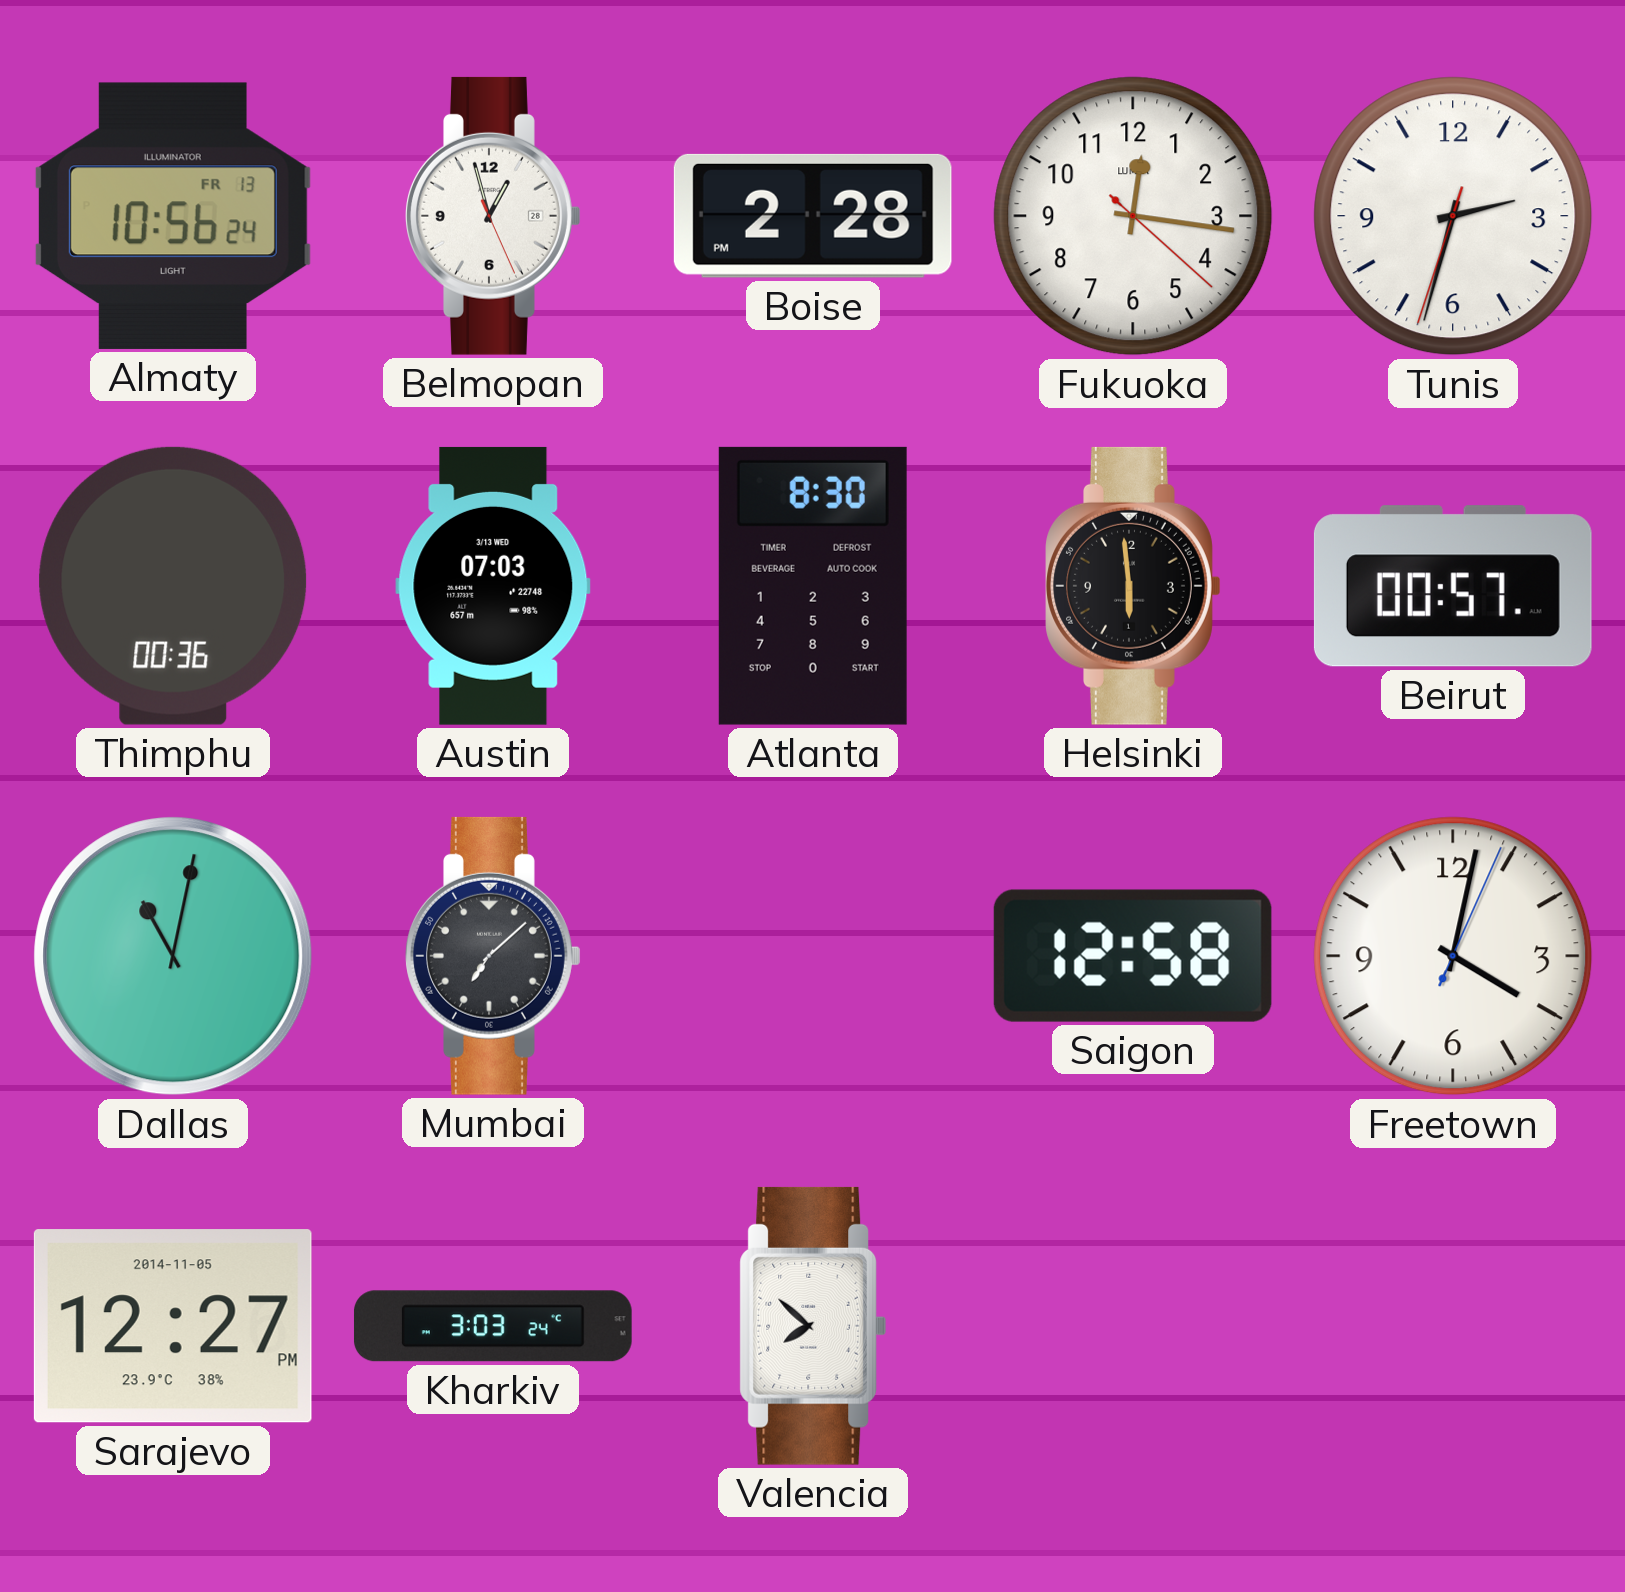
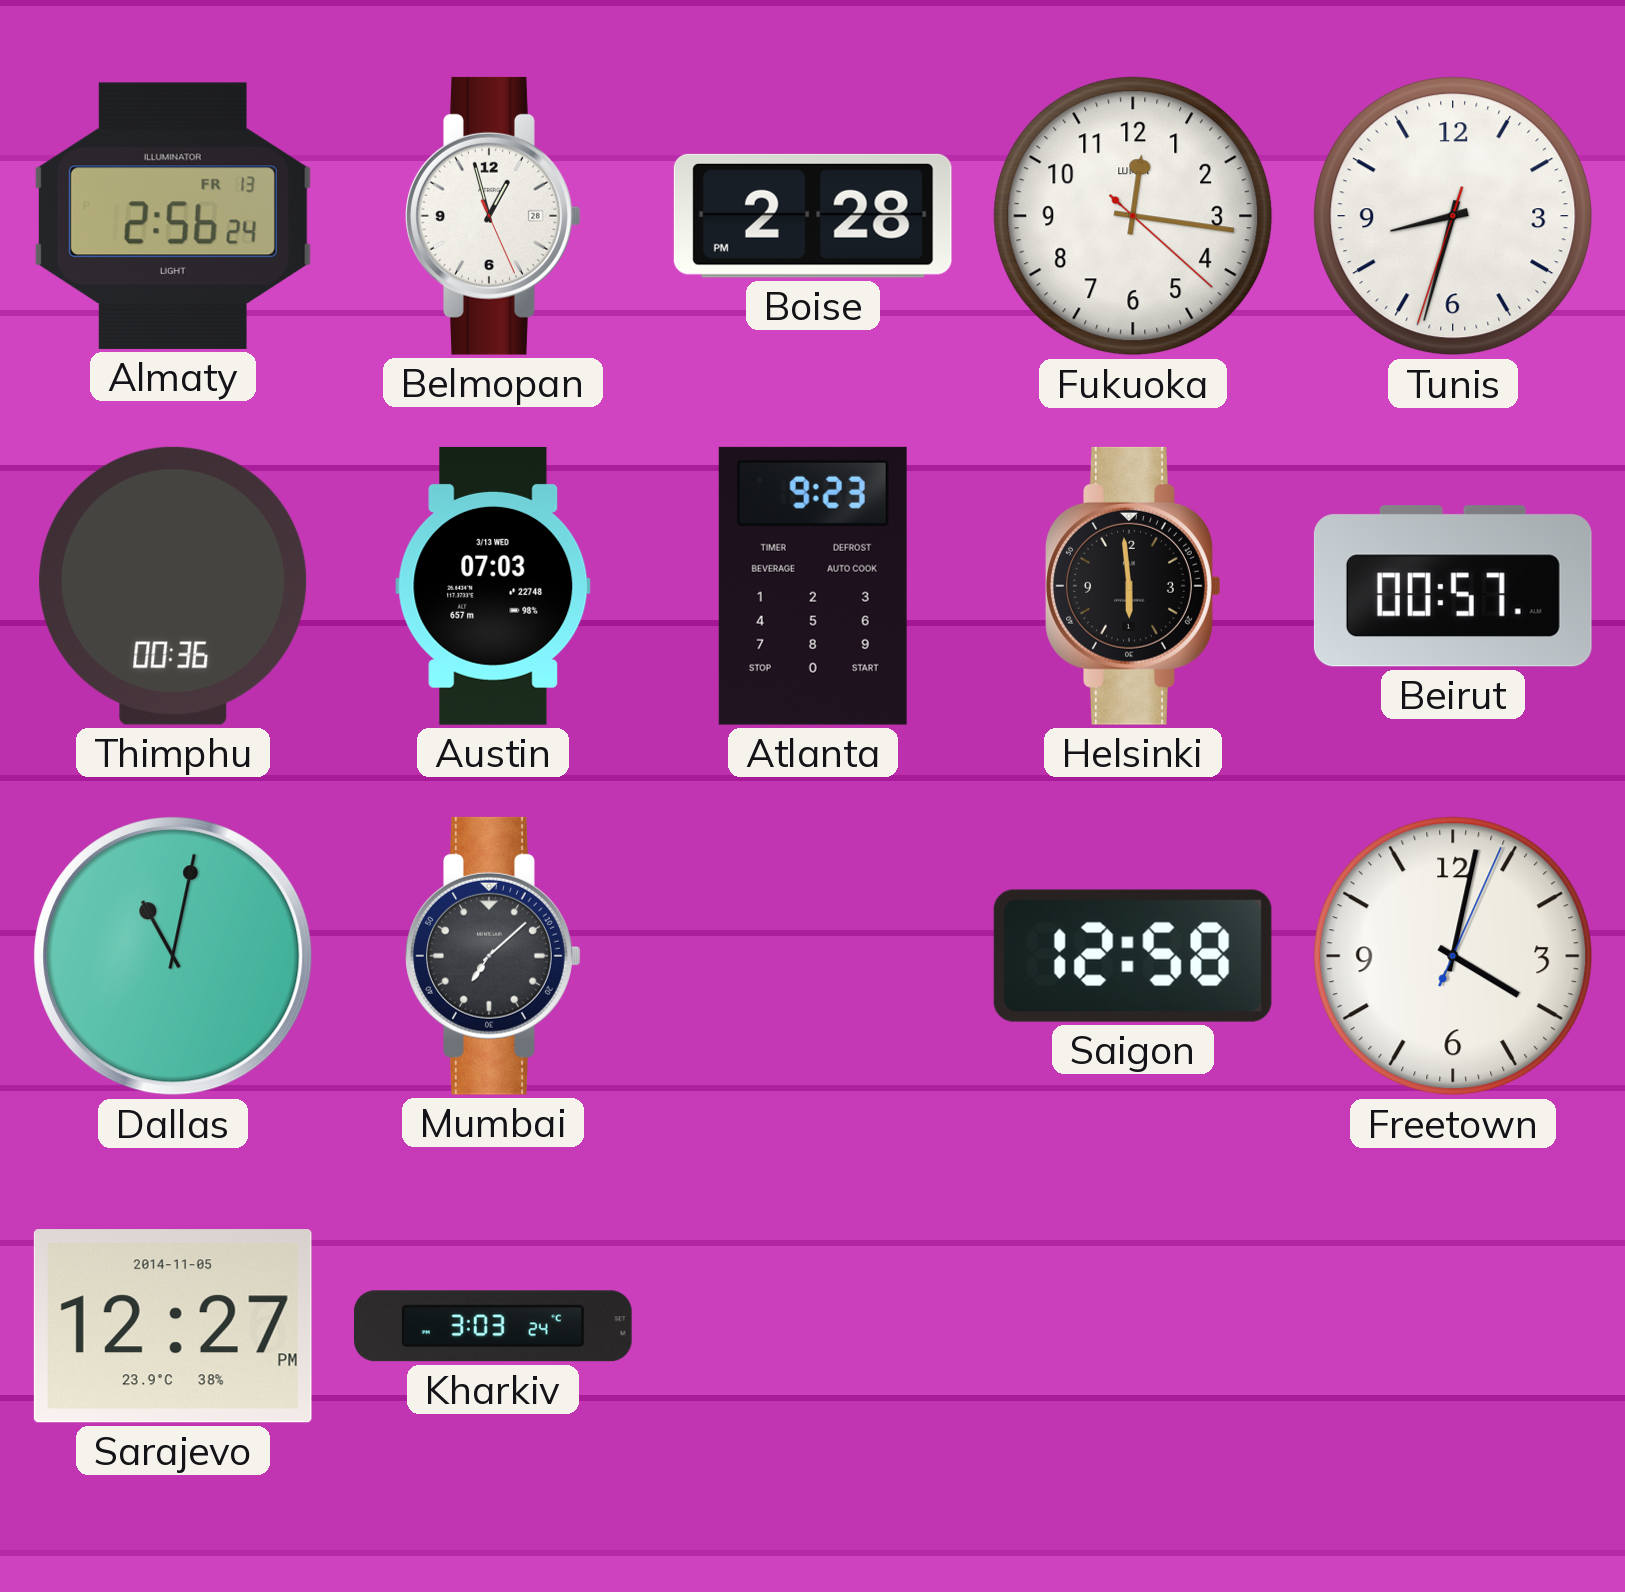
Almaty: 10:56 -> 2:56
Tunis: 2:32 -> 8:32
Atlanta: 8:30 -> 9:23
Valencia: 7:52 -> none
